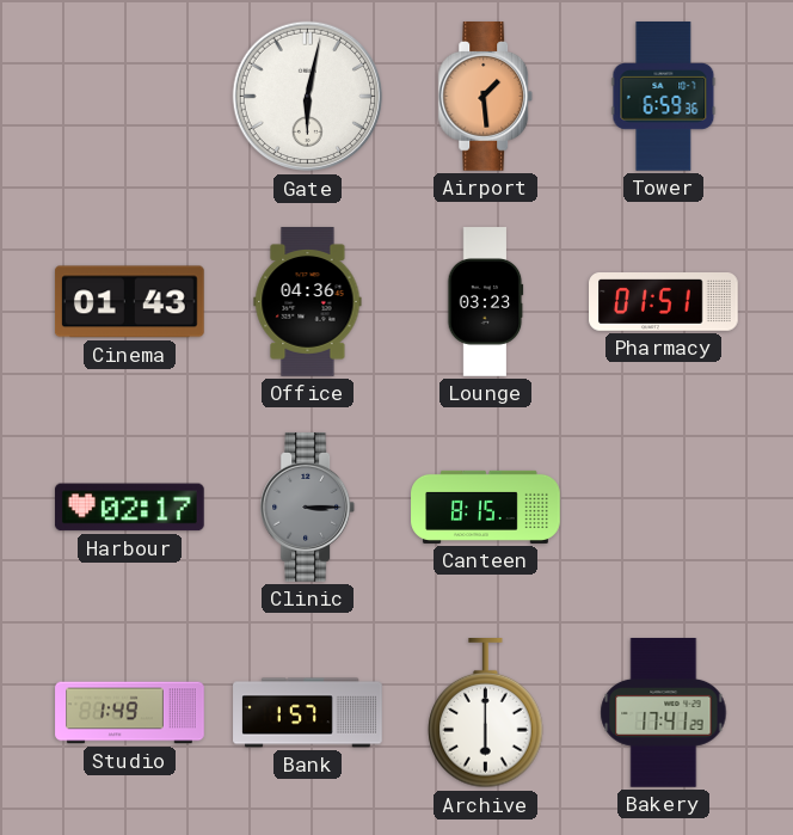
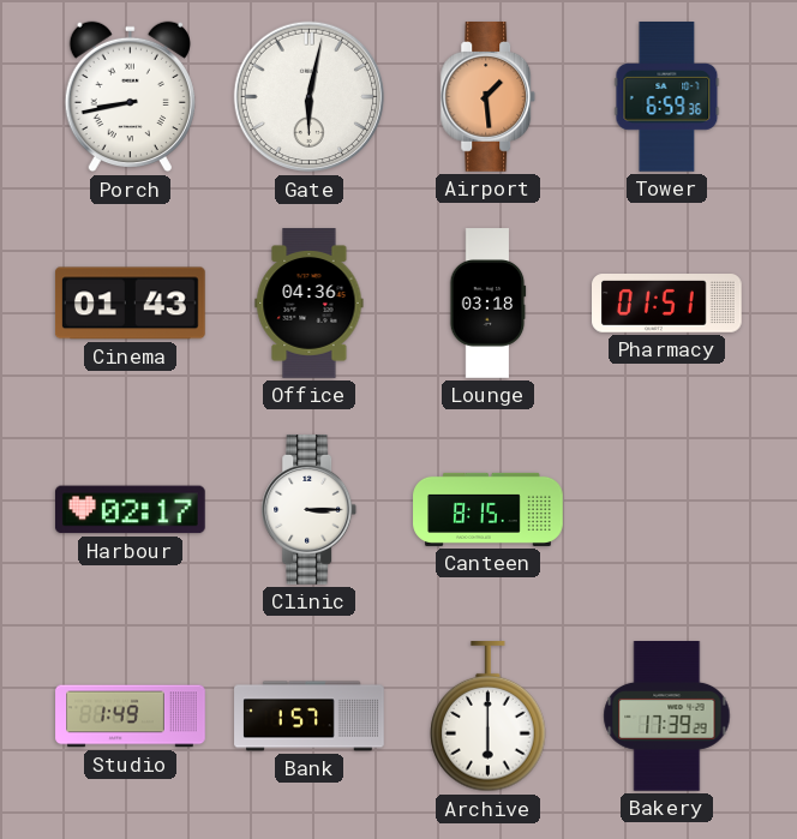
Porch: none -> 8:43
Lounge: 03:23 -> 03:18
Clinic dial: grey -> white
Bakery: 17:41 -> 17:39
